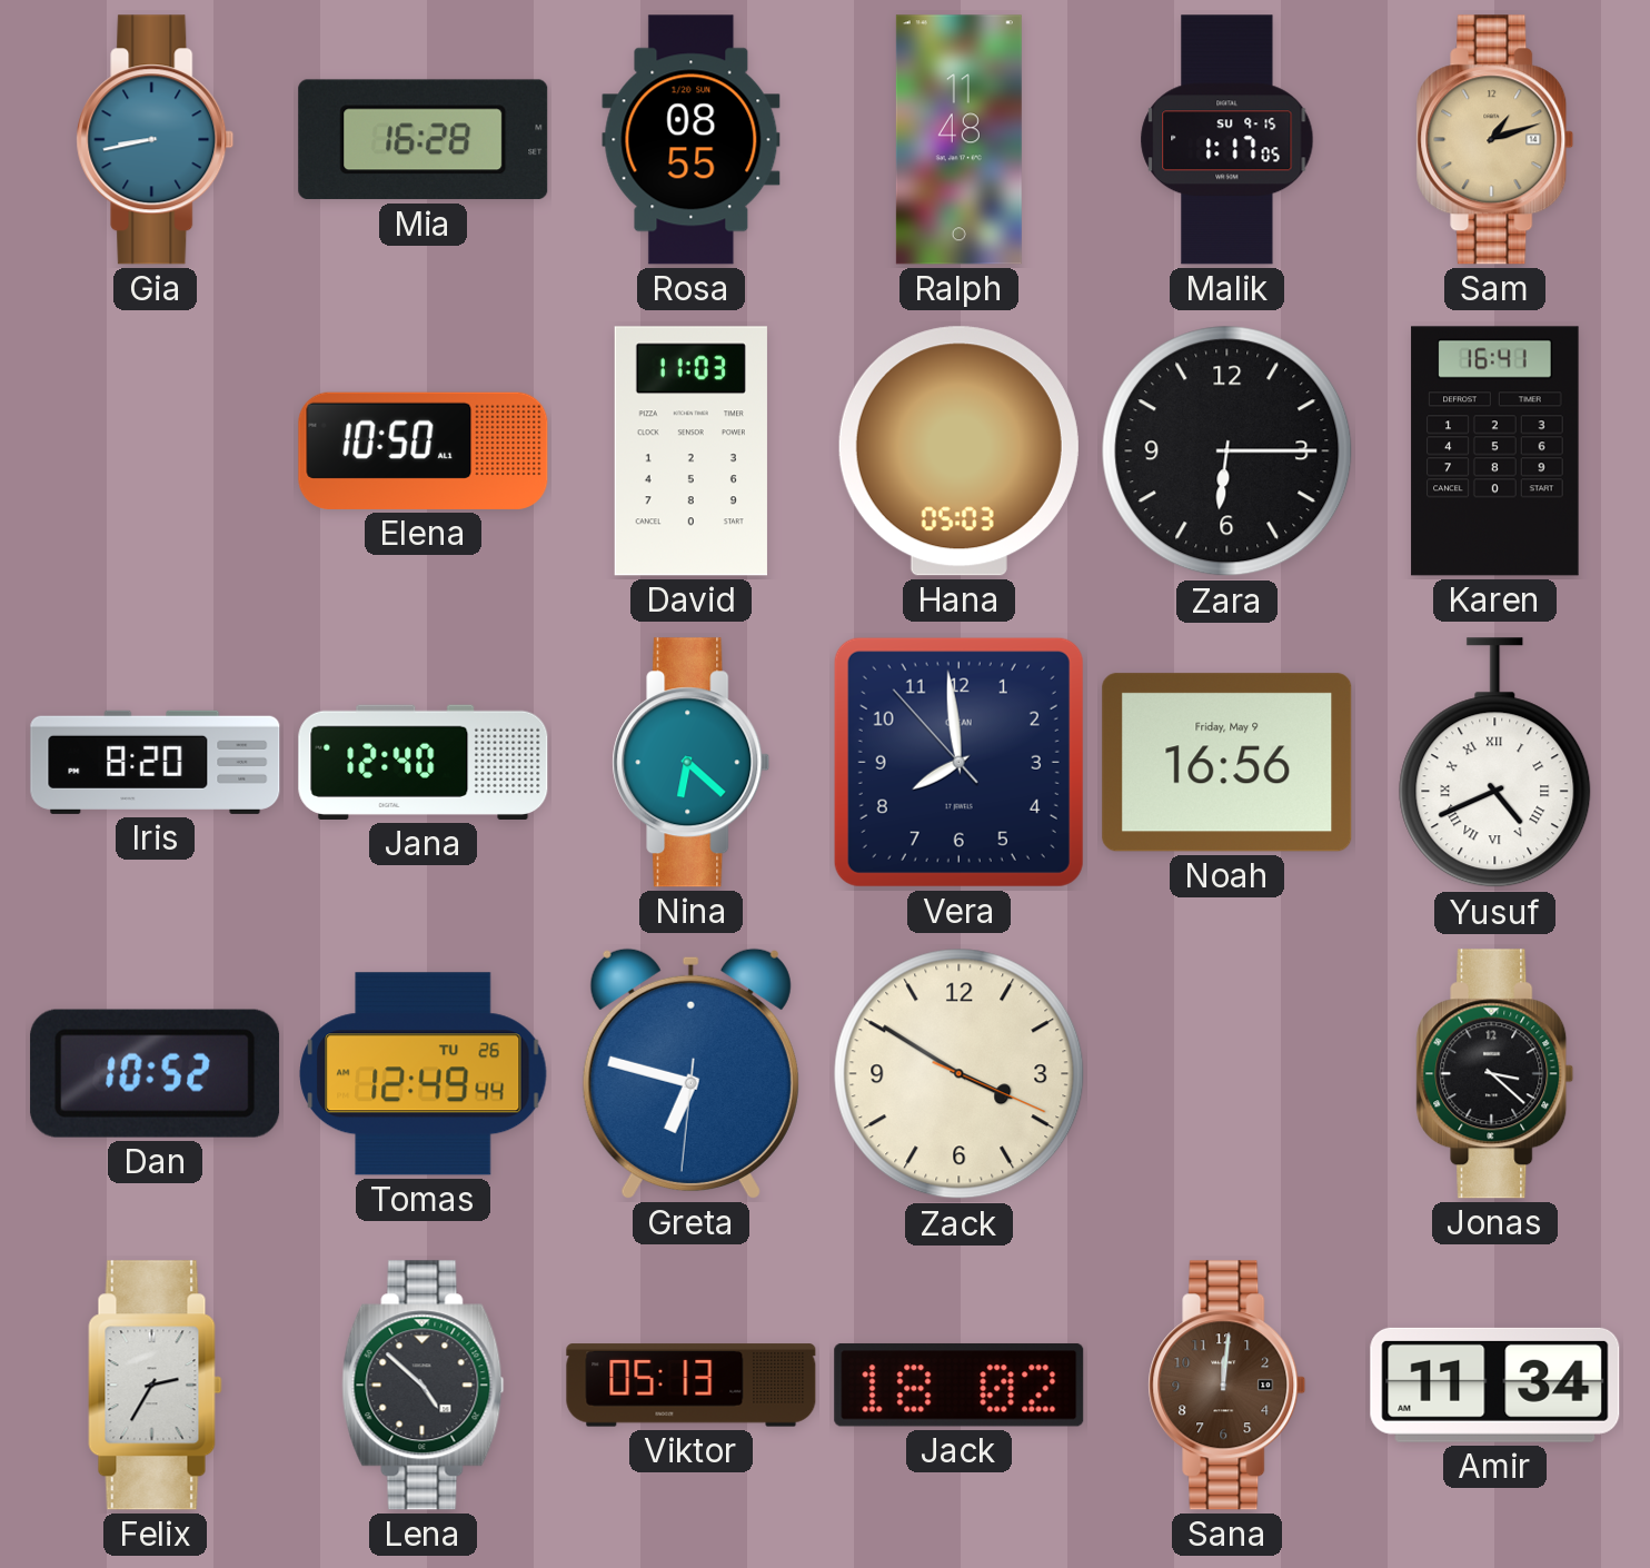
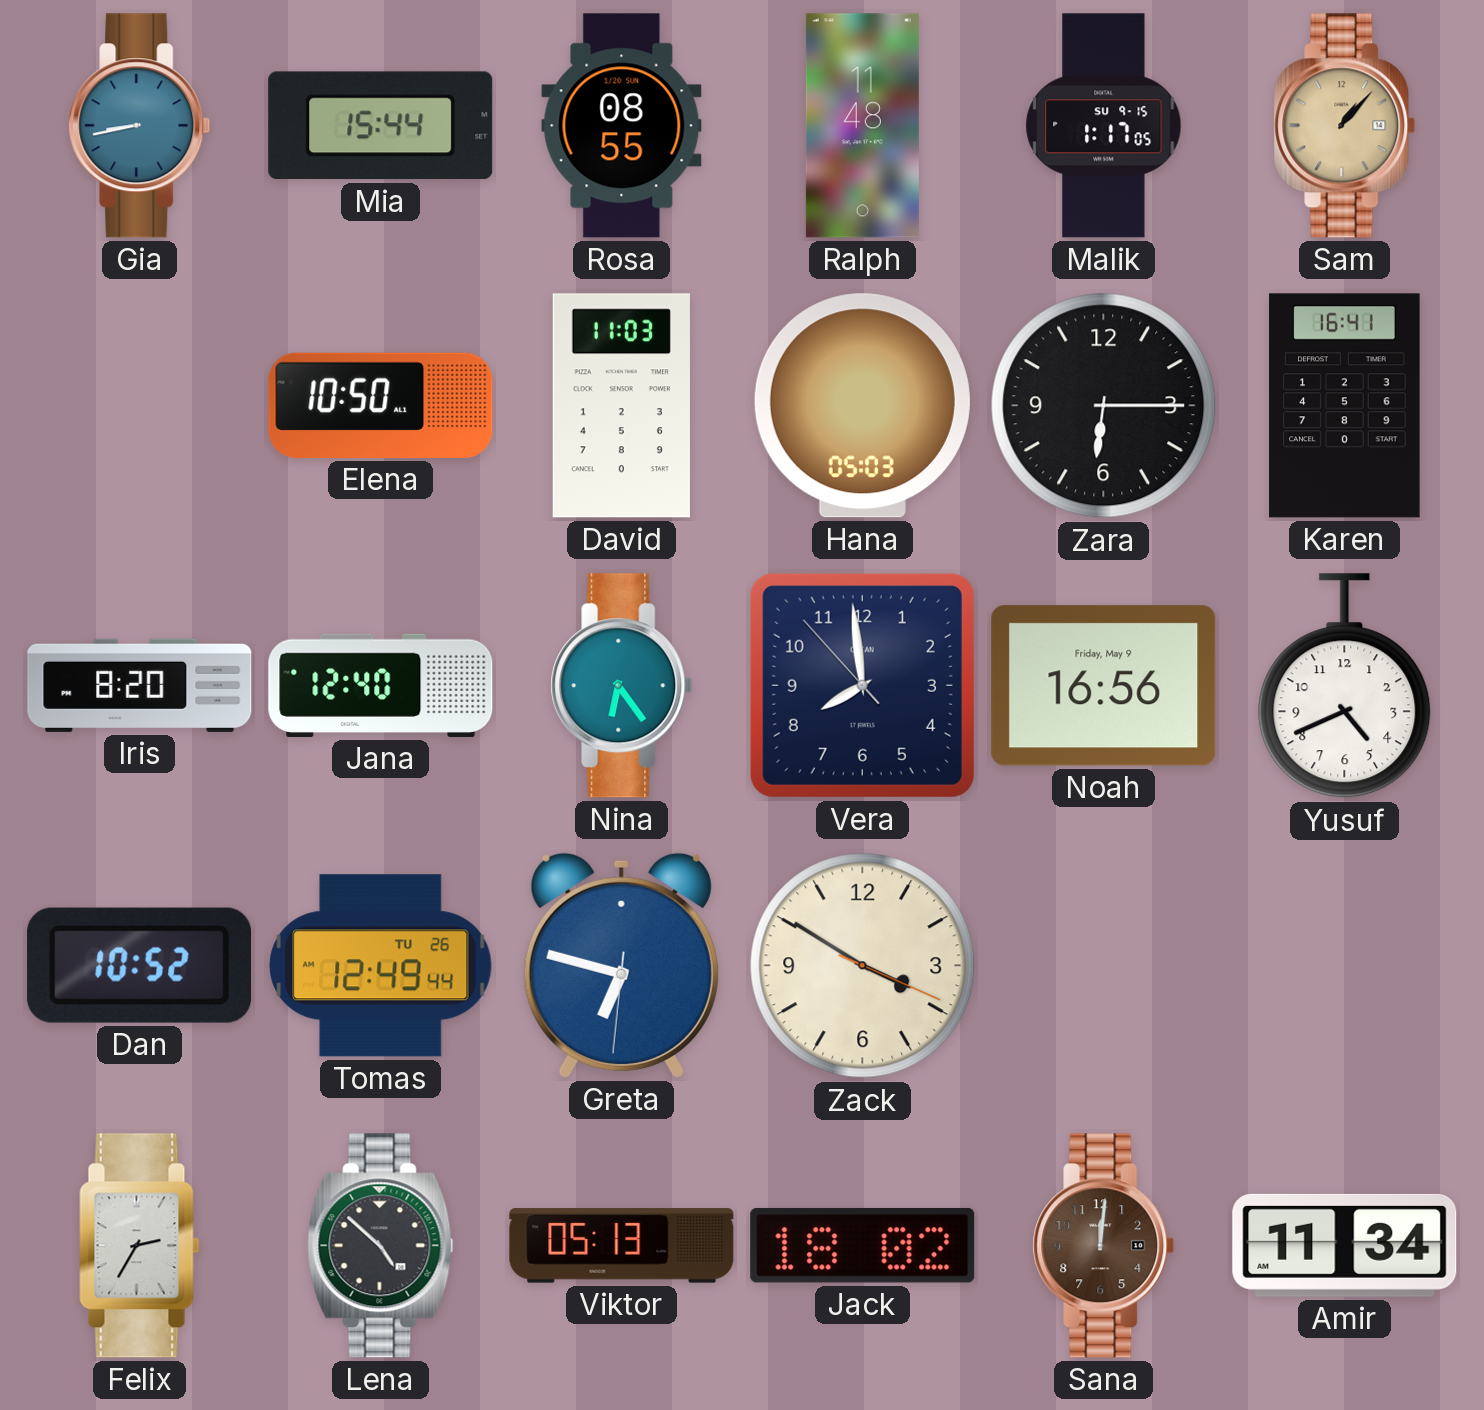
Mia: 16:28 -> 15:44
Sam: 1:12 -> 1:07
Nina: 6:22 -> 6:24
Yusuf numerals: Roman -> Arabic
Jonas: 3:22 -> none
